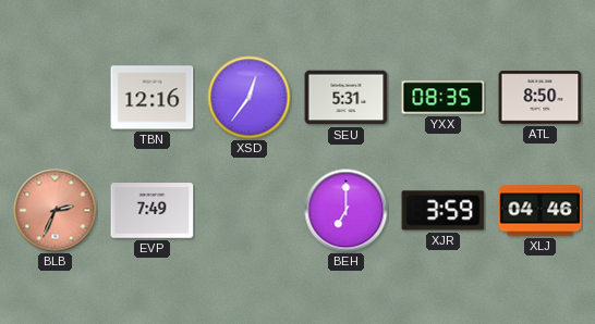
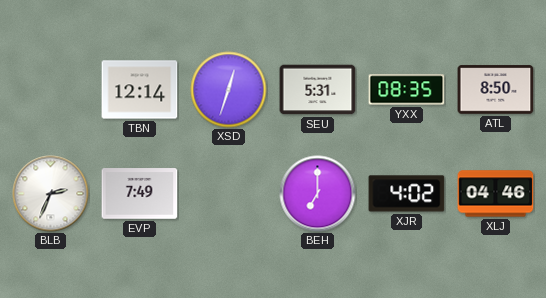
TBN: 12:16 -> 12:14
XSD: 12:36 -> 12:33
BLB dial: salmon -> white
XJR: 3:59 -> 4:02
